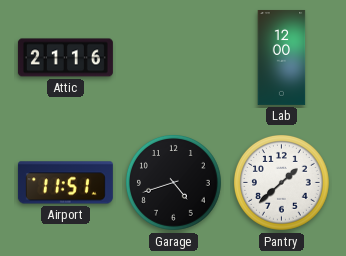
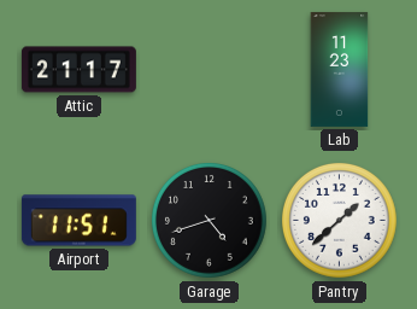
Attic: 21:16 -> 21:17
Lab: 12:00 -> 11:23
